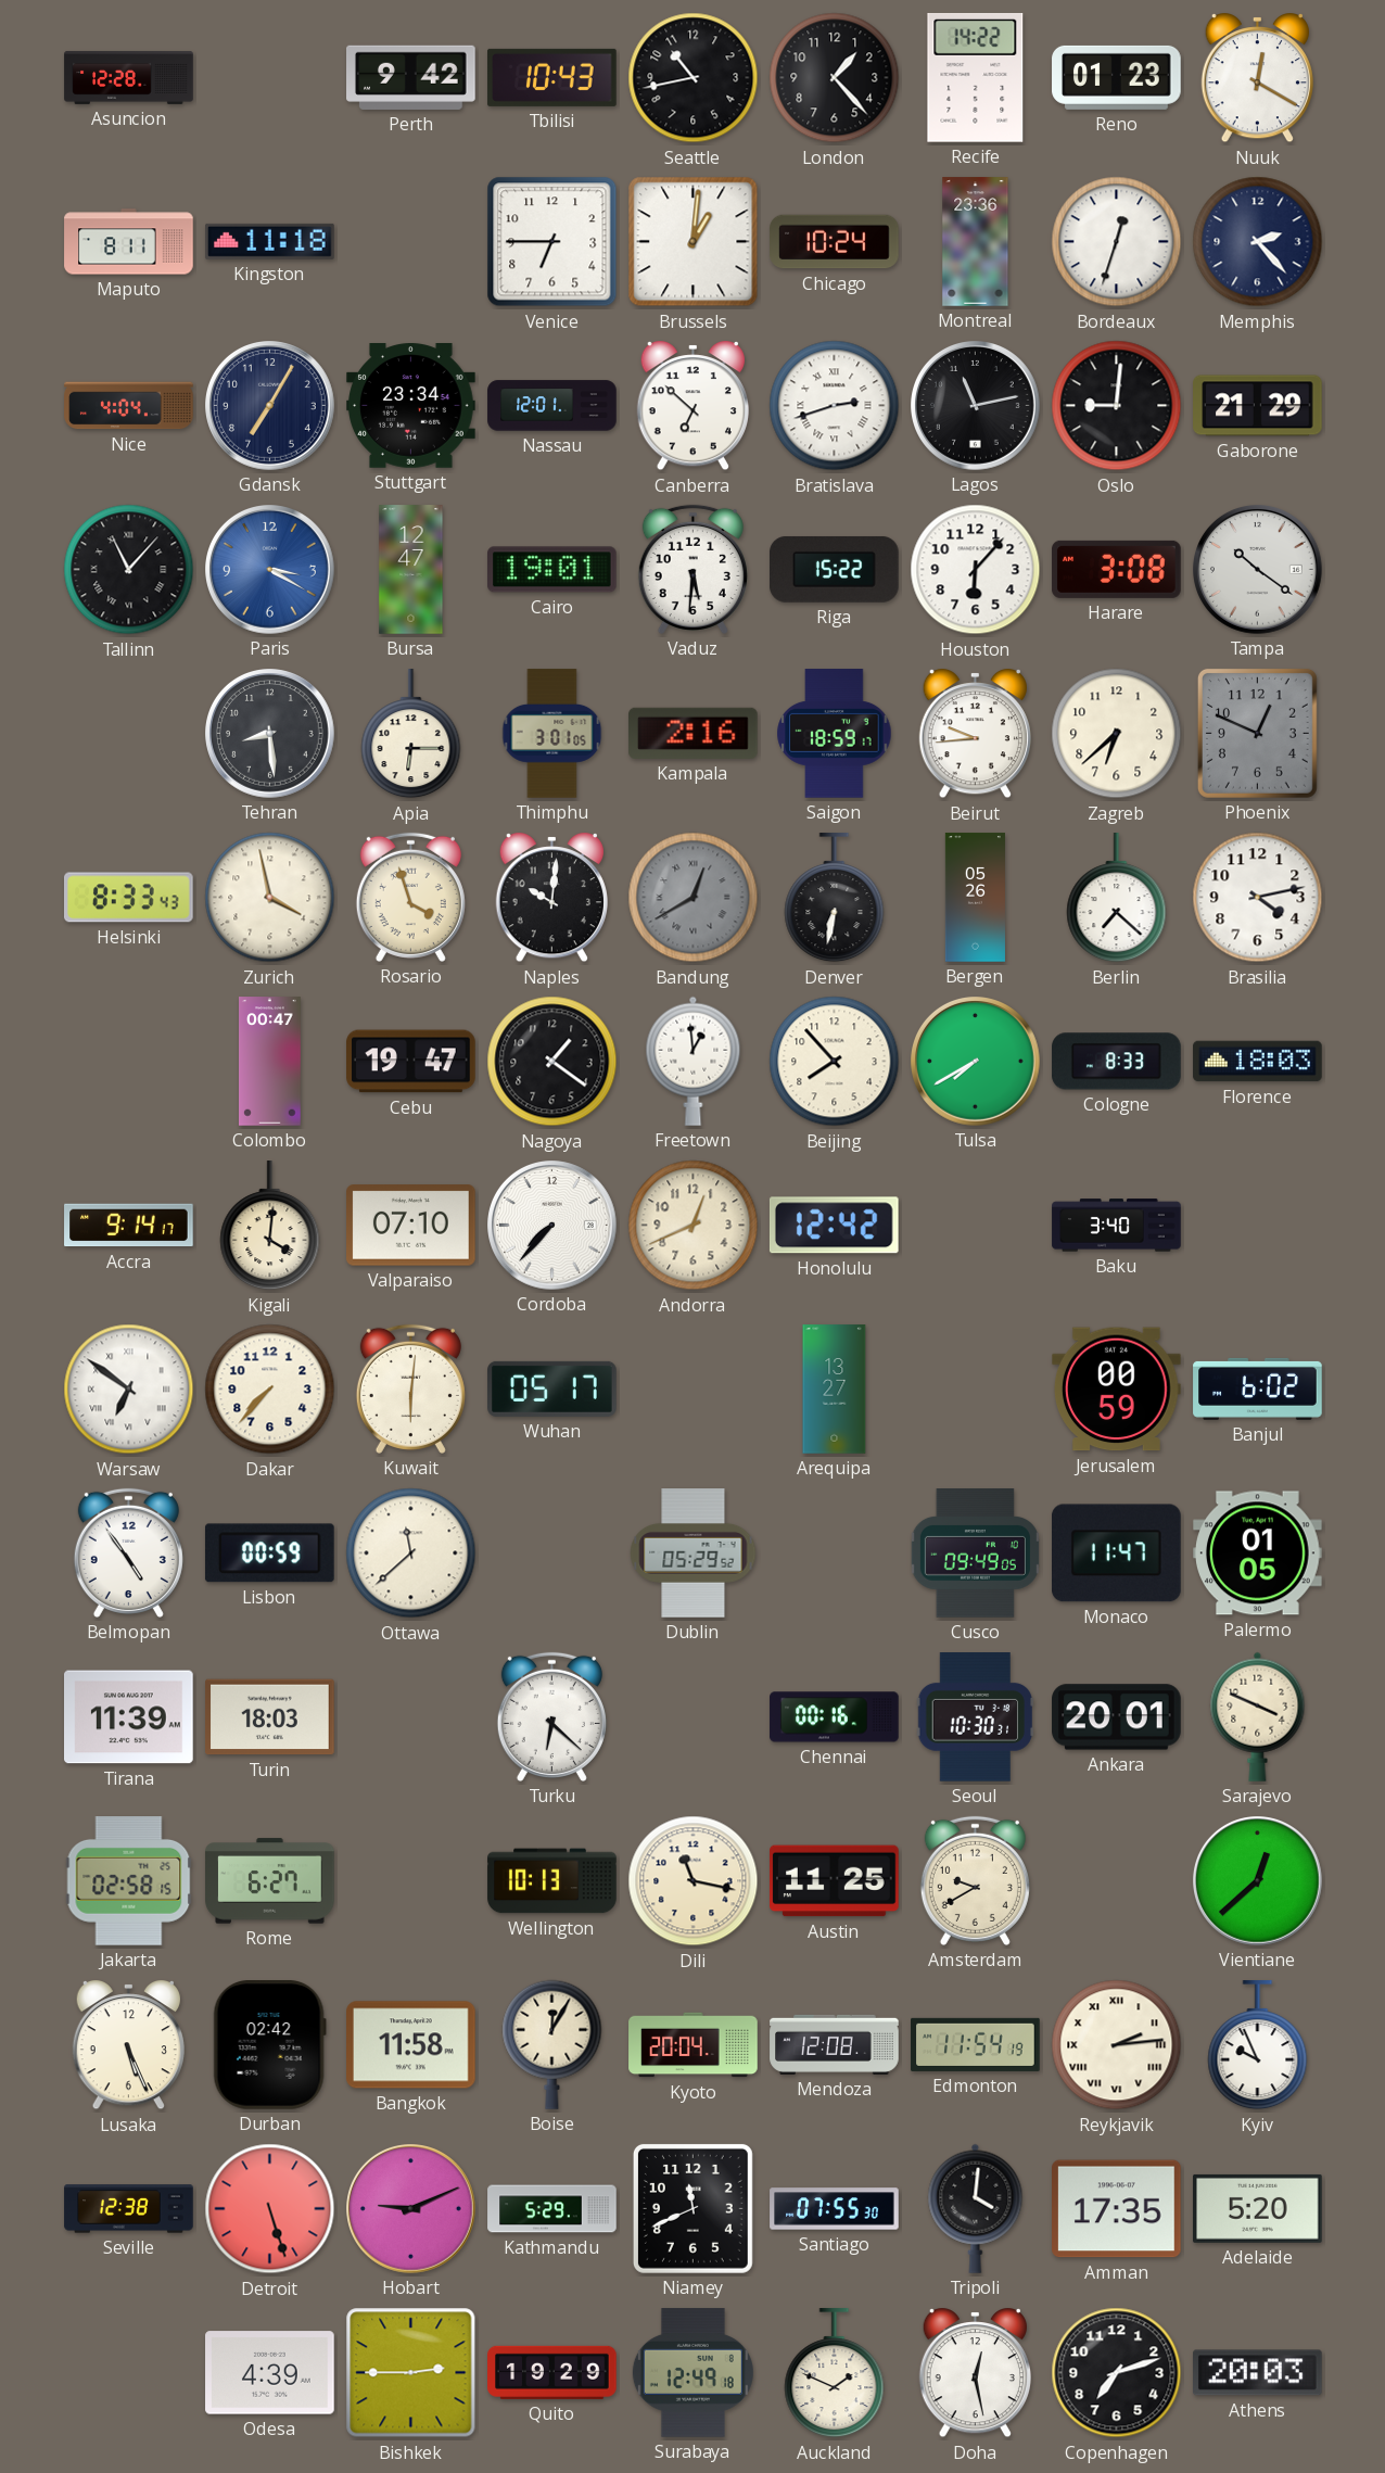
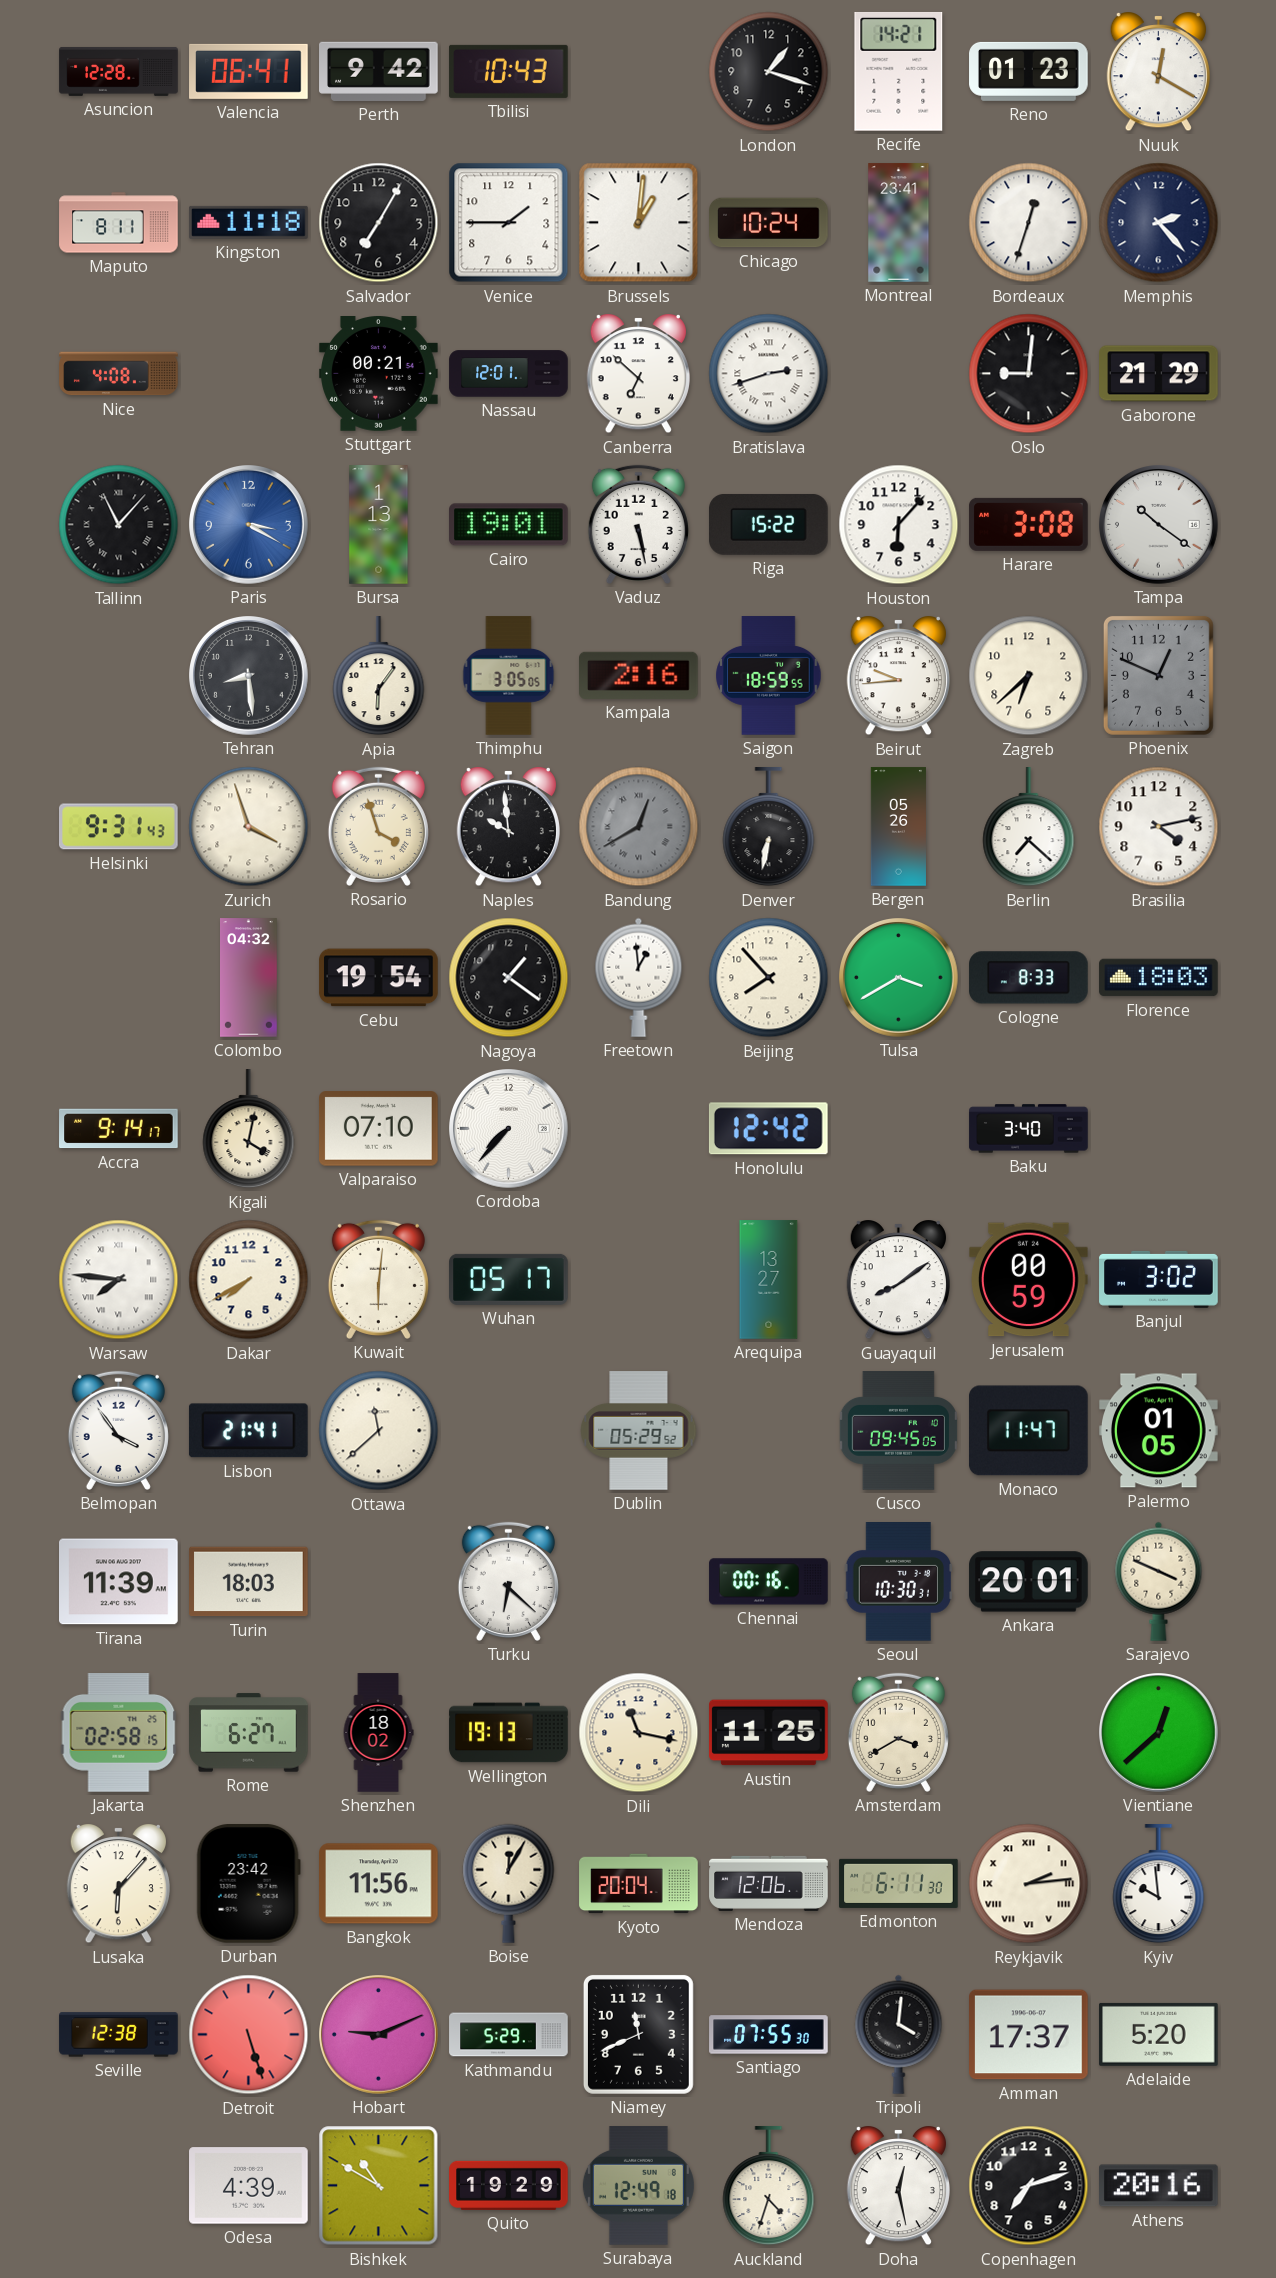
Valencia: none -> 06:41
Seattle: 10:43 -> none
London: 1:23 -> 1:18
Recife: 14:22 -> 14:21
Salvador: none -> 7:05
Venice: 6:45 -> 1:45
Montreal: 23:36 -> 23:41
Nice: 4:04 -> 4:08
Gdansk: 7:05 -> none
Stuttgart: 23:34 -> 00:21
Lagos: 11:13 -> none
Bursa: 12:47 -> 1:13
Vaduz: 5:31 -> 5:28
Apia: 6:15 -> 6:06
Thimphu: 3:01 -> 3:05
Saigon: 18:59:17 -> 18:59:55
Helsinki: 8:33 -> 9:31
Zurich: 3:58 -> 3:57
Naples: 10:01 -> 9:59
Colombo: 00:47 -> 04:32
Cebu: 19:47 -> 19:54
Tulsa: 7:40 -> 3:40
Kigali: 4:01 -> 4:02
Andorra: 12:41 -> none
Warsaw: 6:51 -> 7:46
Dakar: 7:37 -> 7:40
Guayaquil: none -> 8:09
Banjul: 6:02 -> 3:02
Belmopan: 4:54 -> 3:54
Lisbon: 00:59 -> 21:41
Cusco: 09:49 -> 09:45
Shenzhen: none -> 18:02
Wellington: 10:13 -> 19:13
Amsterdam: 9:40 -> 3:40
Lusaka: 5:26 -> 6:07
Durban: 02:42 -> 23:42
Bangkok: 11:58 -> 11:56
Mendoza: 12:08 -> 12:06
Edmonton: 11:54 -> 6:11
Kyiv: 9:56 -> 9:59
Amman: 17:35 -> 17:37
Bishkek: 2:45 -> 10:50
Auckland: 1:49 -> 4:33
Athens: 20:03 -> 20:16
